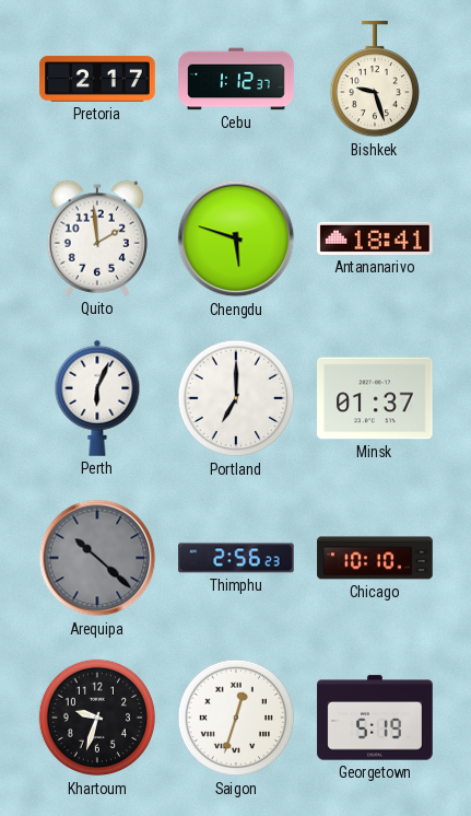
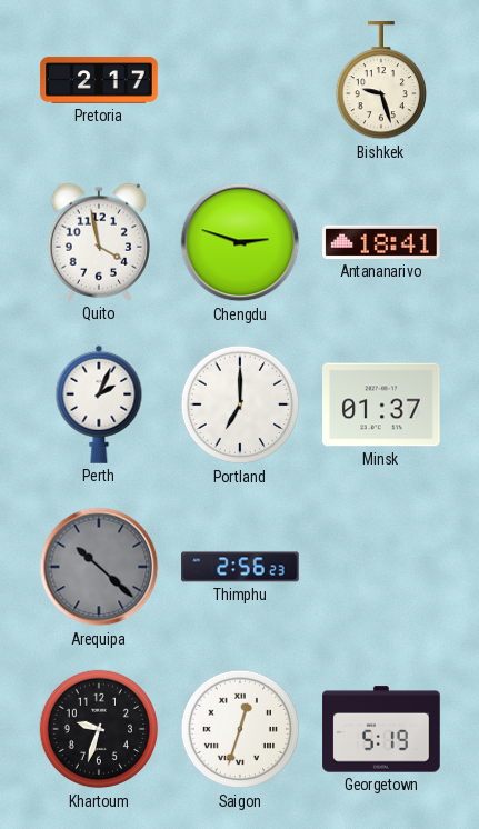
Cebu: 1:12 -> none
Quito: 1:59 -> 3:58
Chengdu: 5:48 -> 2:48
Perth: 6:04 -> 2:04
Chicago: 10:10 -> none
